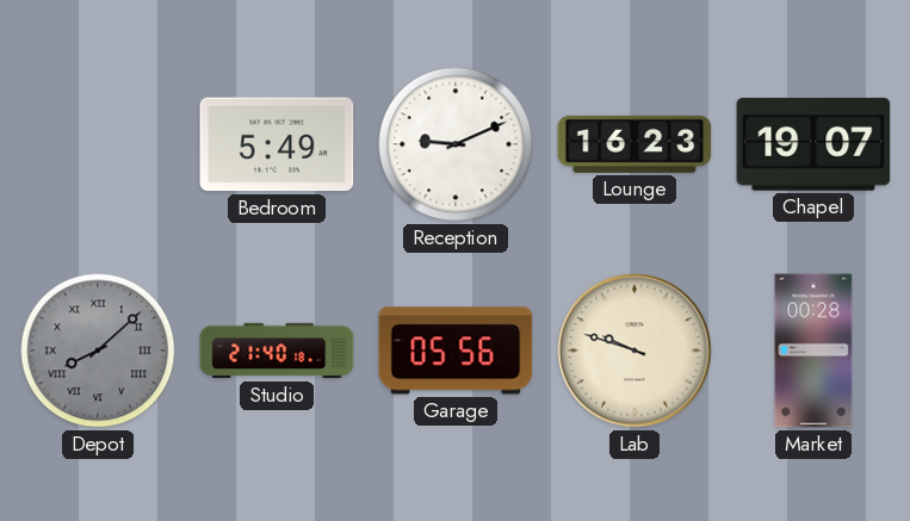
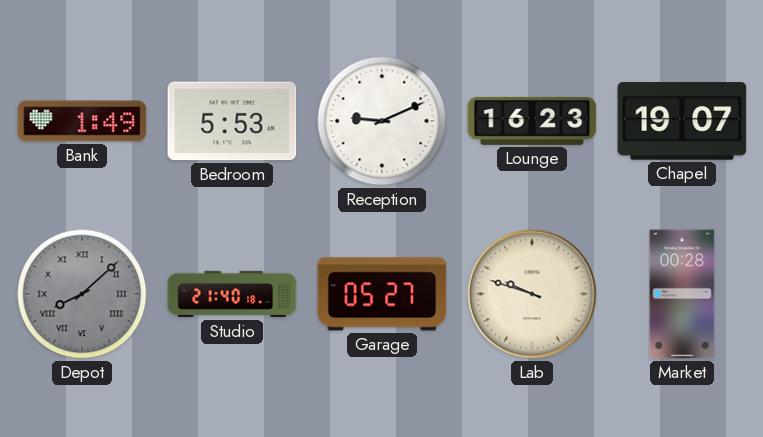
Bank: none -> 1:49
Bedroom: 5:49 -> 5:53
Garage: 05:56 -> 05:27
